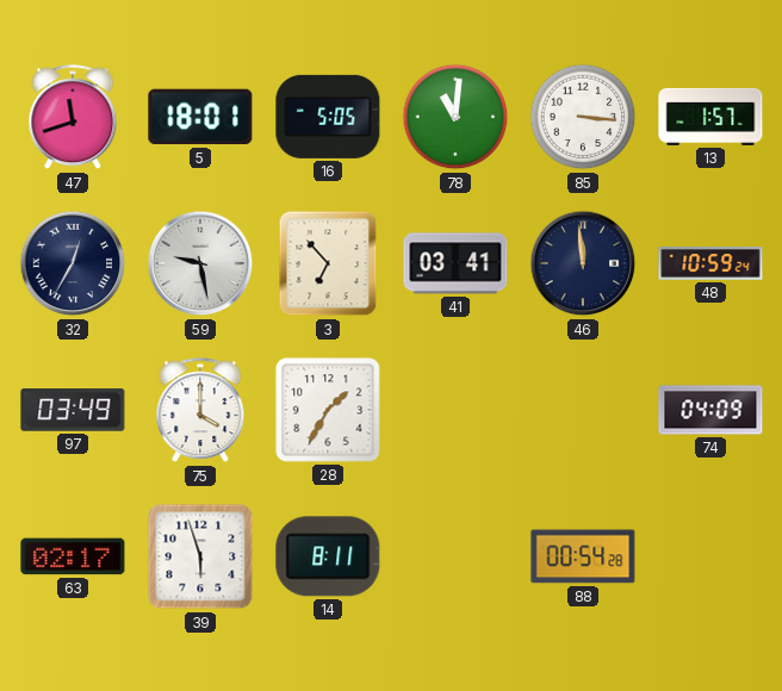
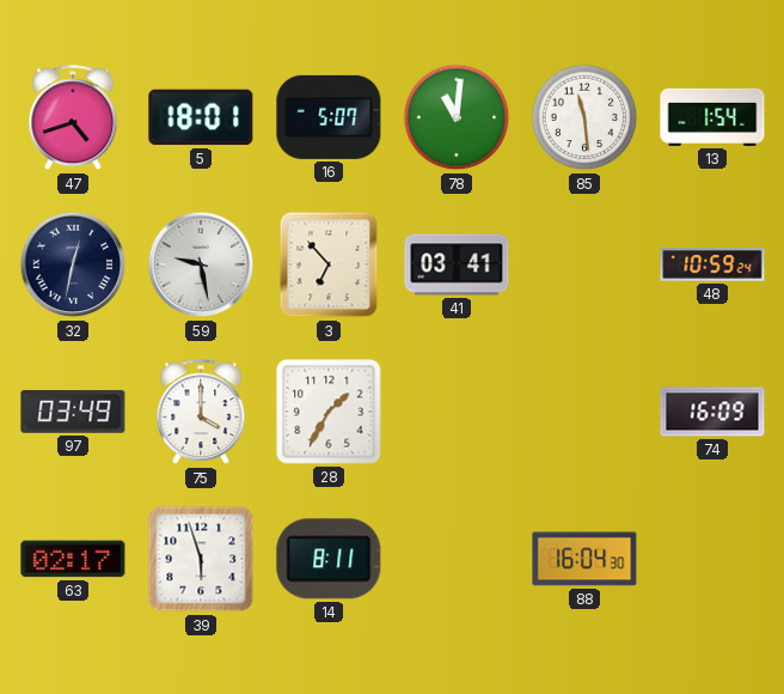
47: 11:42 -> 4:42
16: 5:05 -> 5:07
85: 3:16 -> 11:29
13: 1:57 -> 1:54
32: 12:35 -> 12:32
46: 11:59 -> none
74: 04:09 -> 16:09
88: 00:54 -> 16:04
